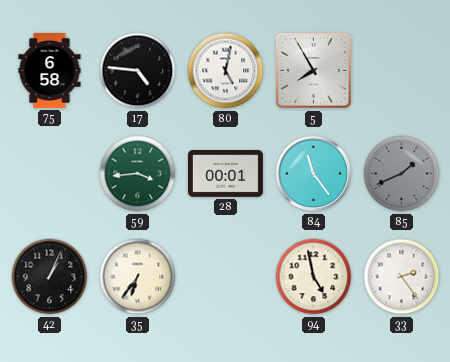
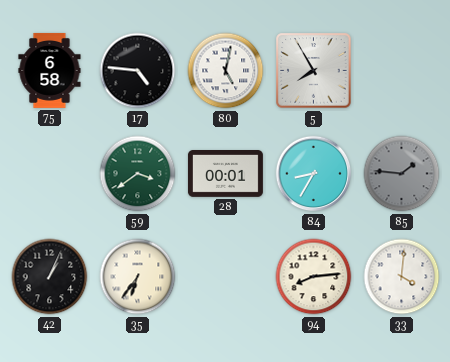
59: 3:44 -> 3:39
84: 11:24 -> 8:35
85: 1:41 -> 1:46
94: 4:58 -> 8:14
33: 2:24 -> 4:01
